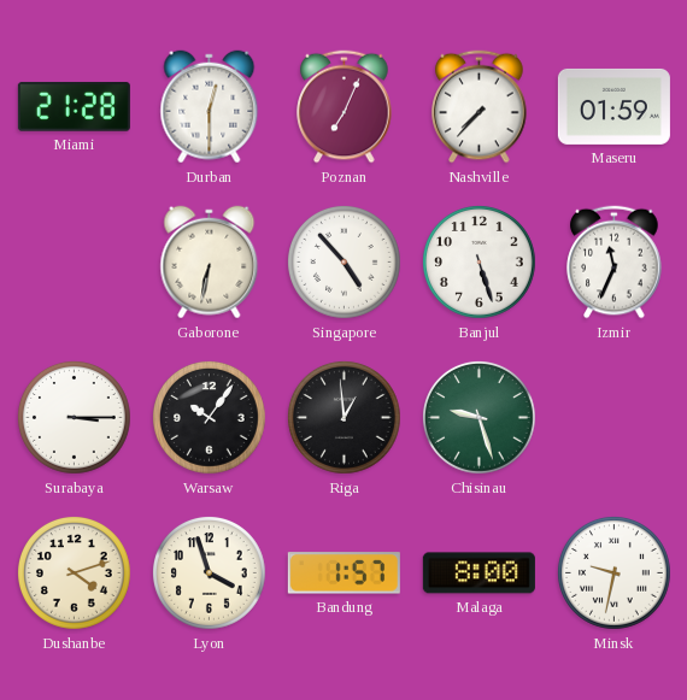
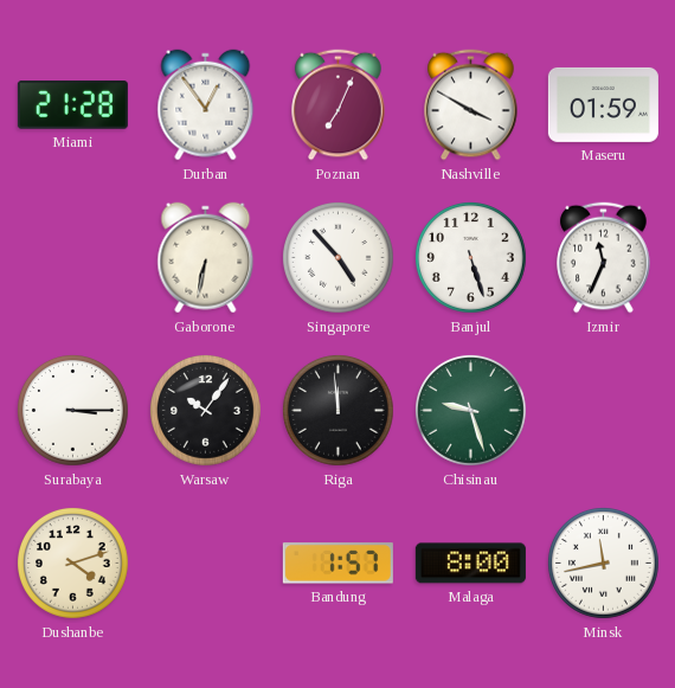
Durban: 12:30 -> 12:54
Nashville: 7:37 -> 3:50
Riga: 12:59 -> 11:59
Lyon: 3:57 -> none
Minsk: 9:32 -> 11:43
